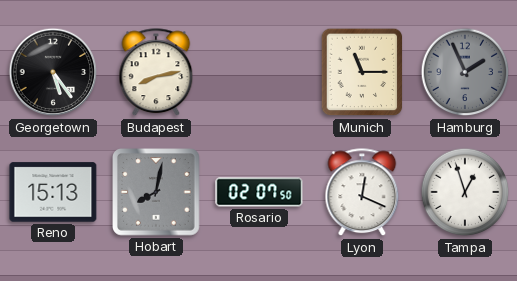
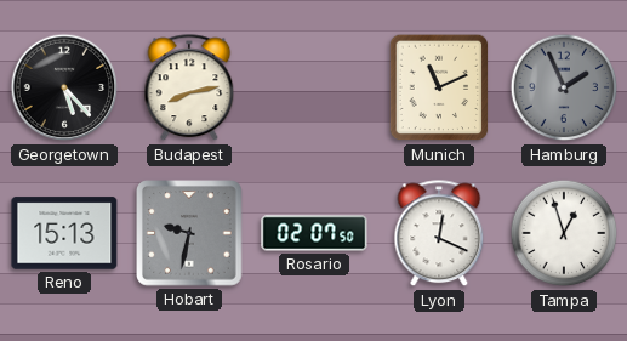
Georgetown: 5:24 -> 5:23
Munich: 11:15 -> 11:11
Hobart: 8:02 -> 9:32
